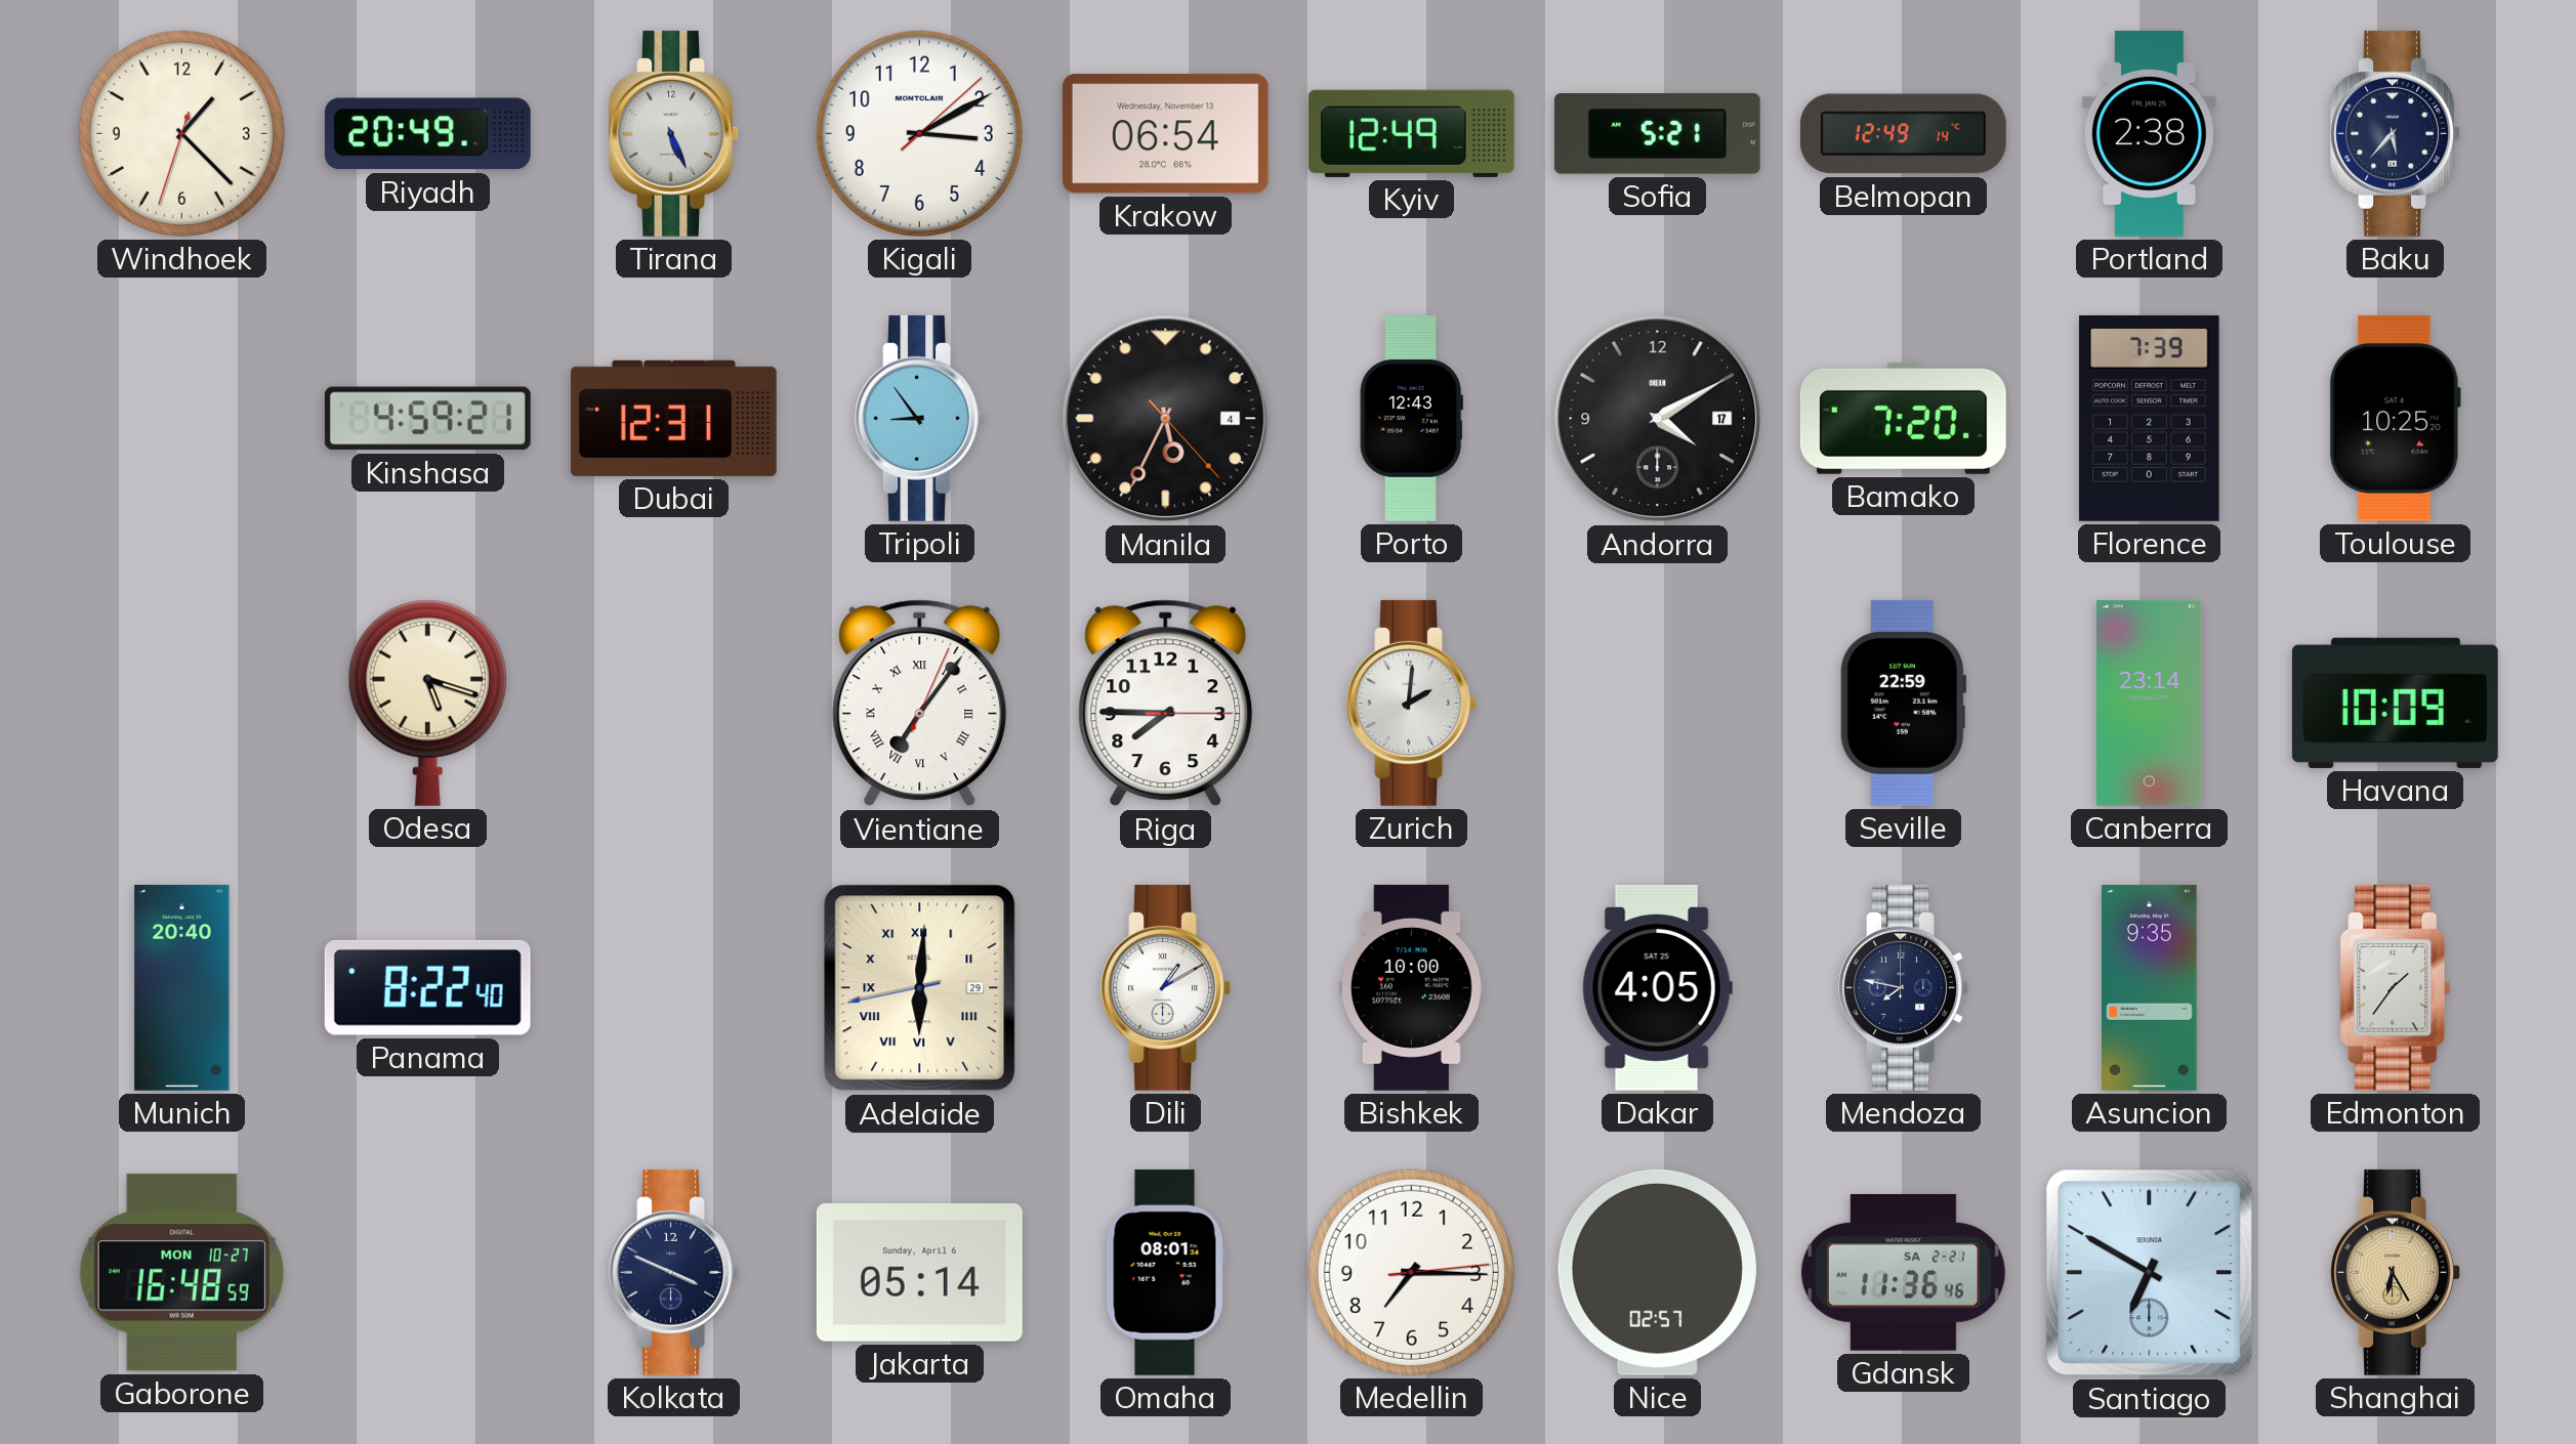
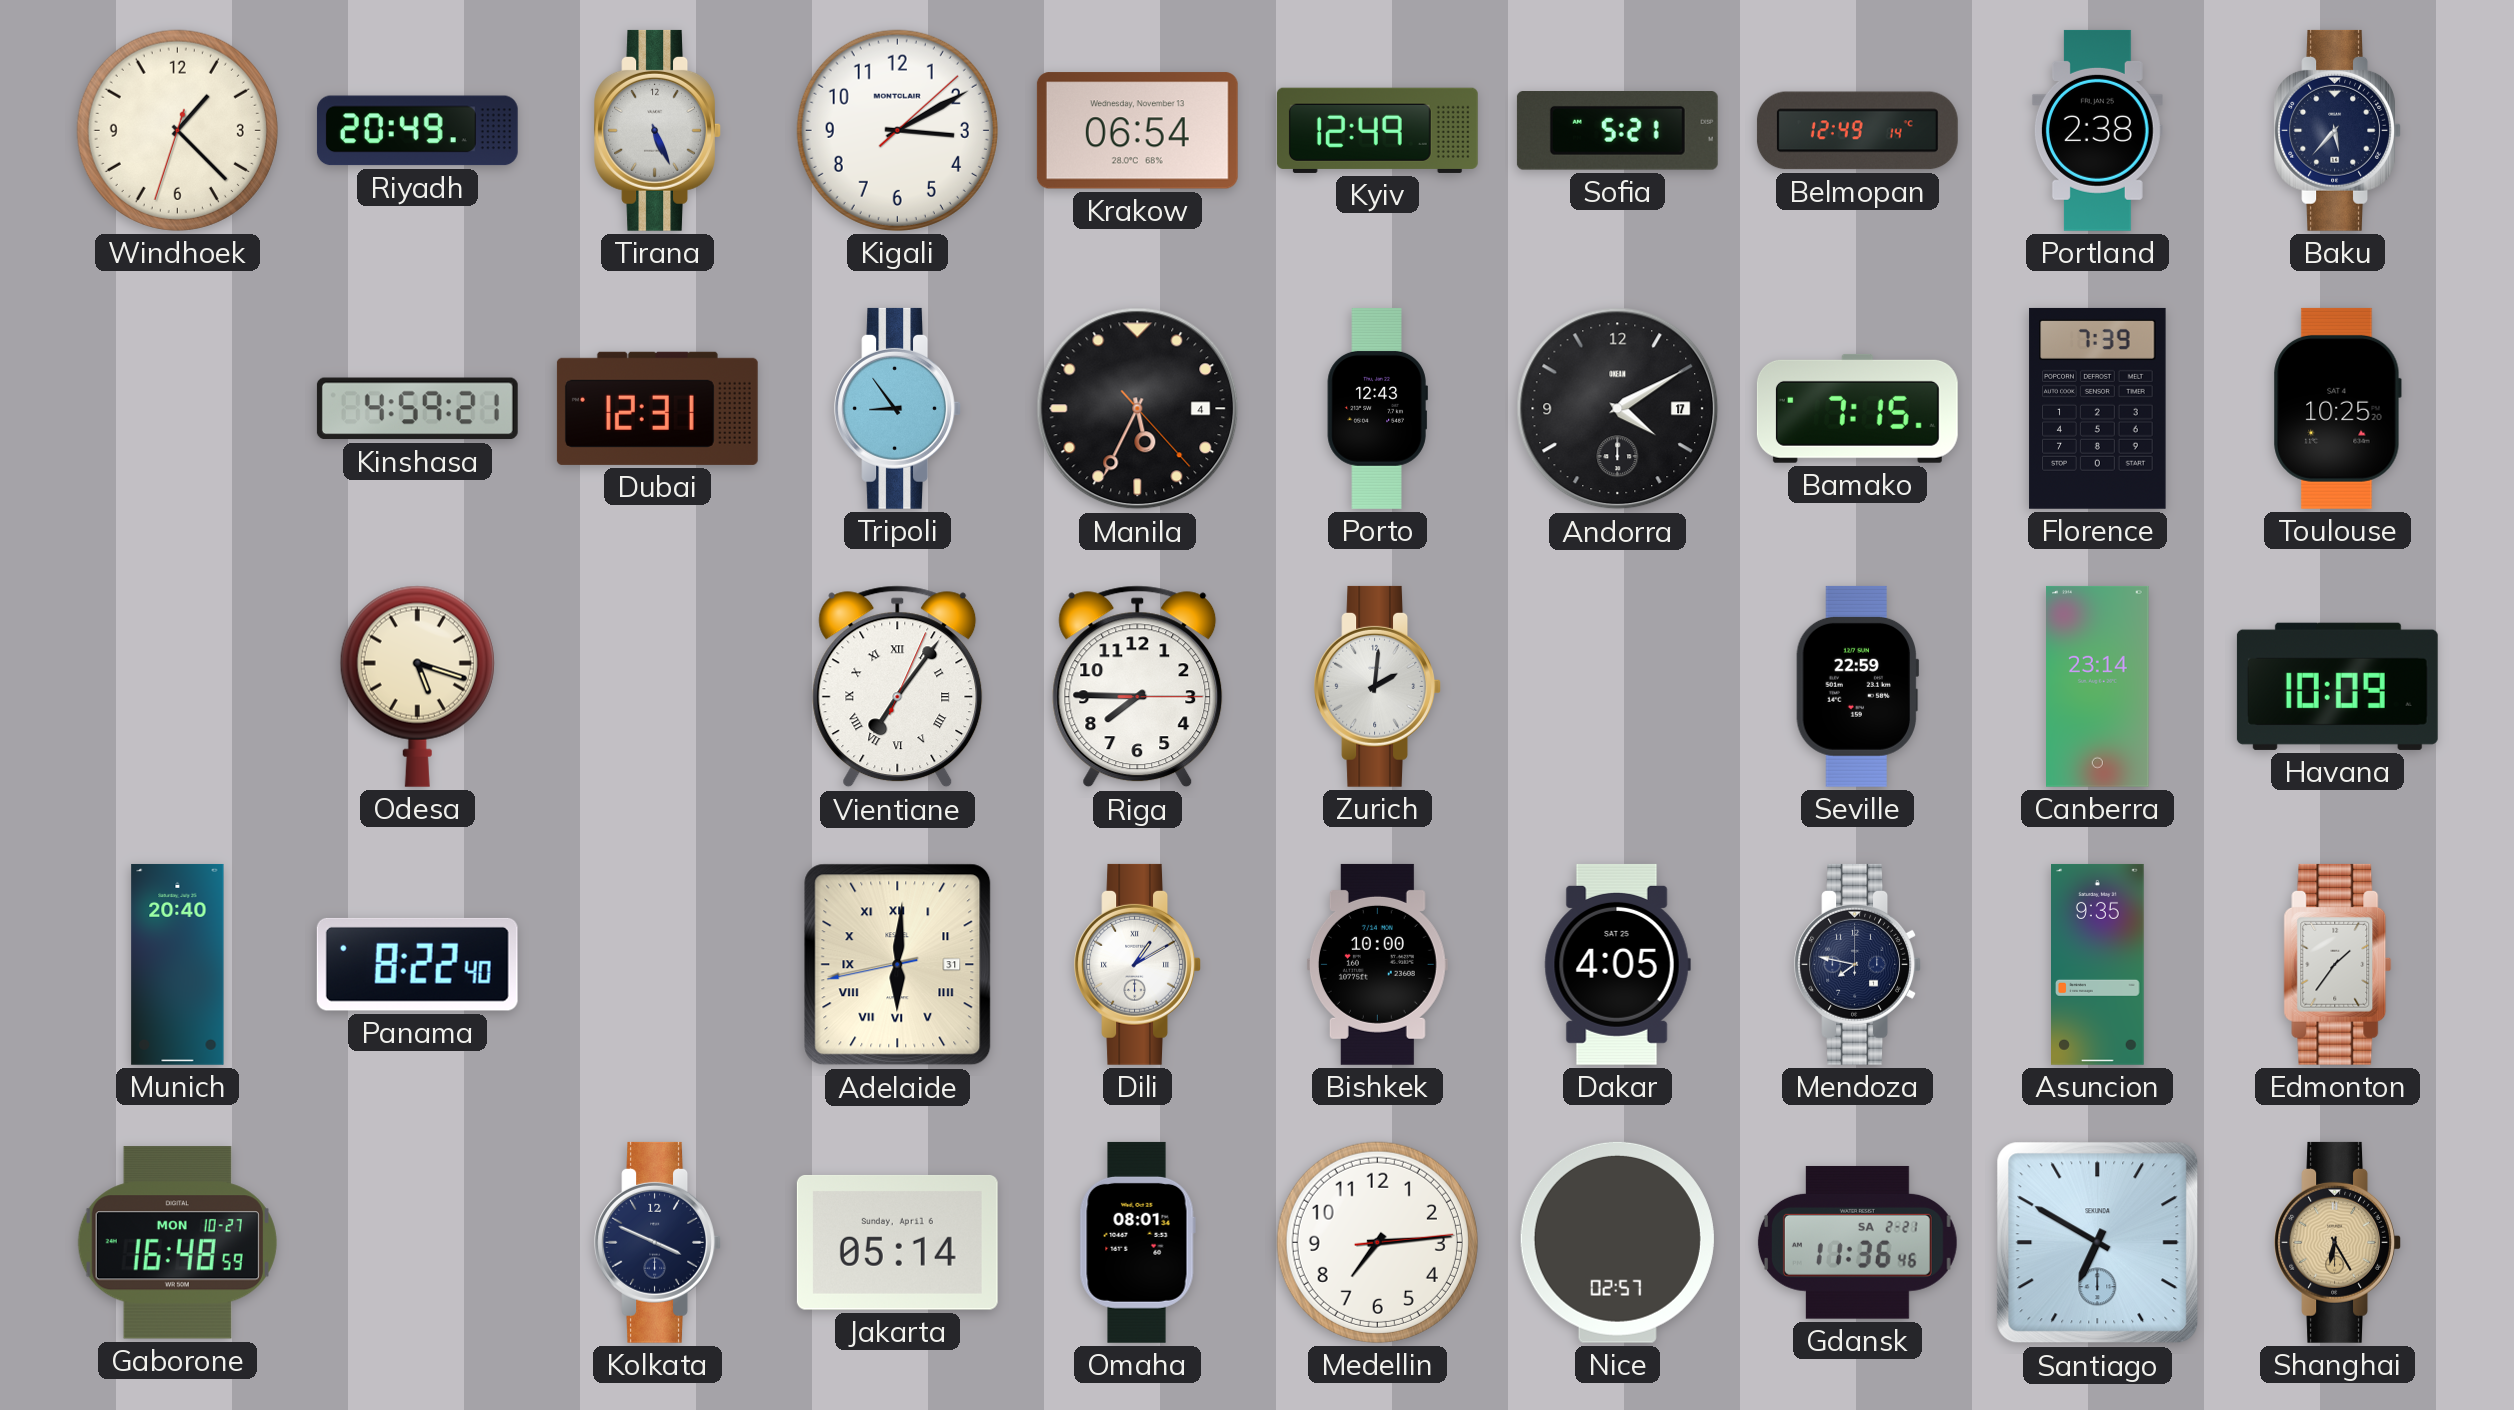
Bamako: 7:20 -> 7:15
Adelaide date: 29 -> 31
Medellin: 7:15 -> 7:14
